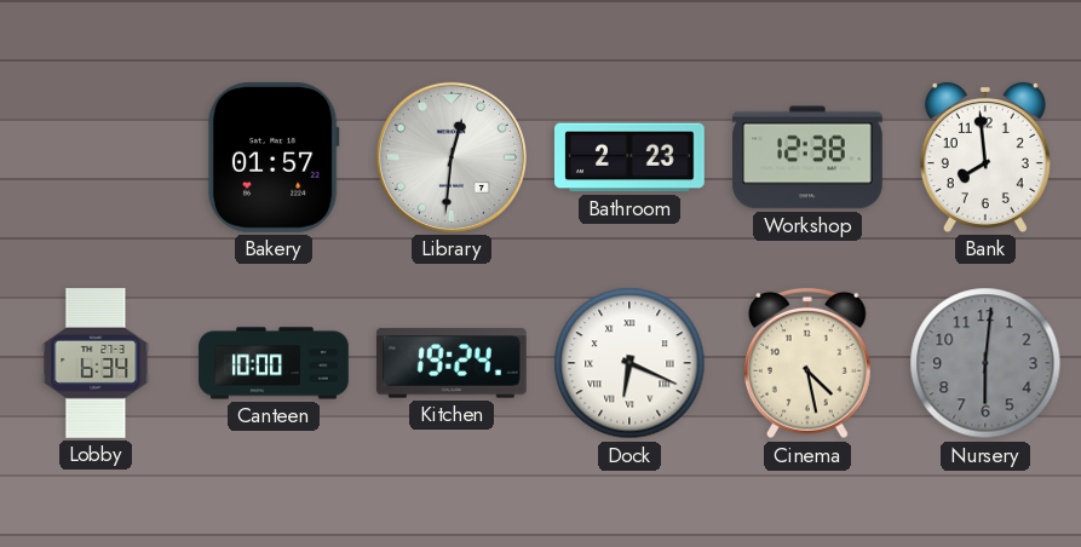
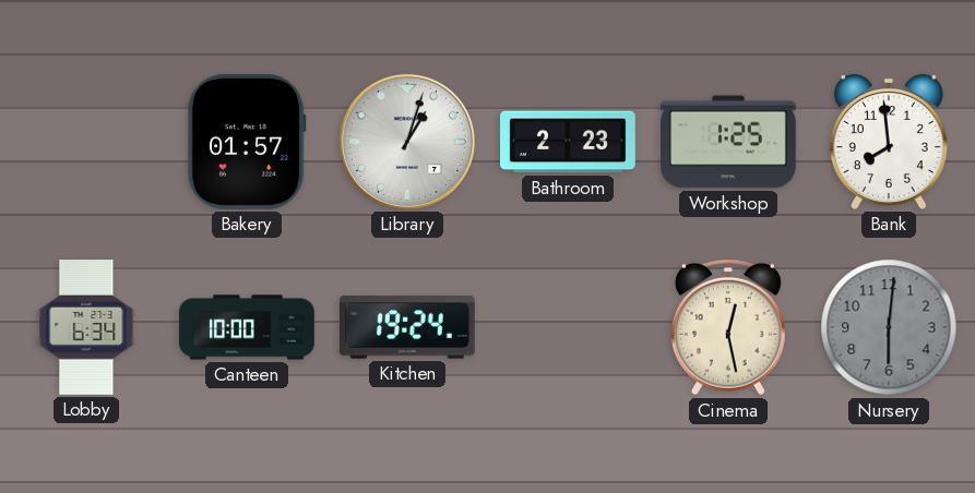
Library: 12:31 -> 1:03
Workshop: 12:38 -> 1:25
Dock: 6:19 -> none
Cinema: 4:28 -> 12:28
